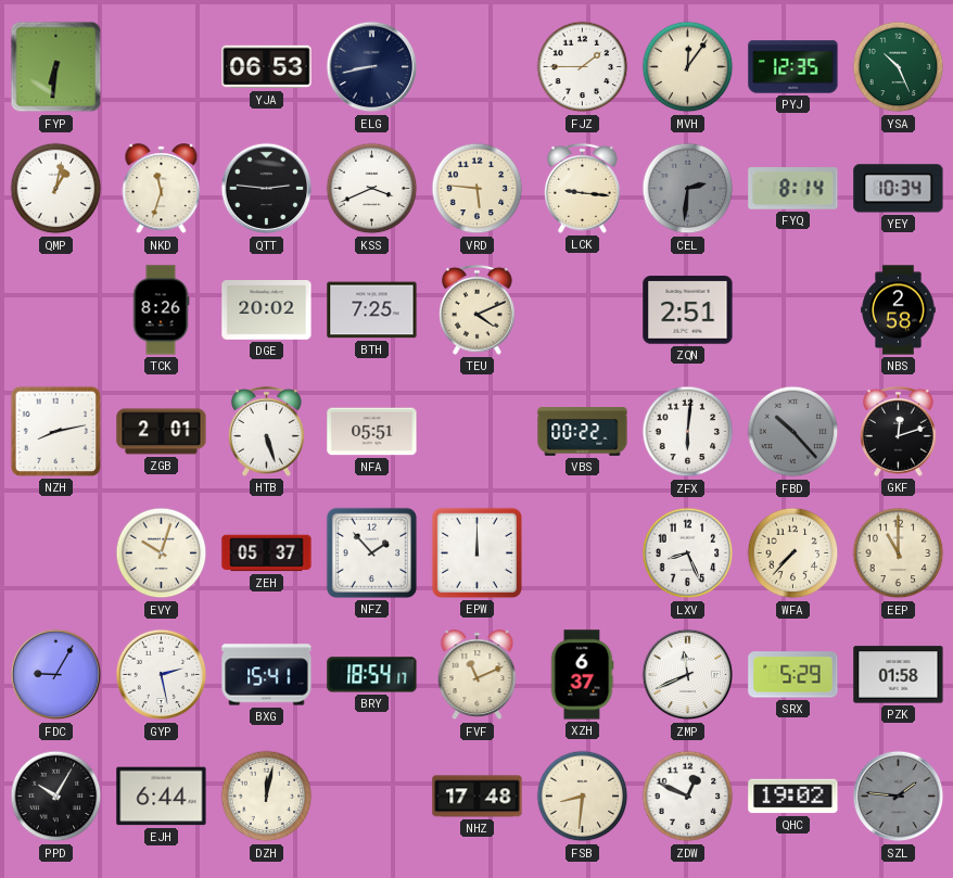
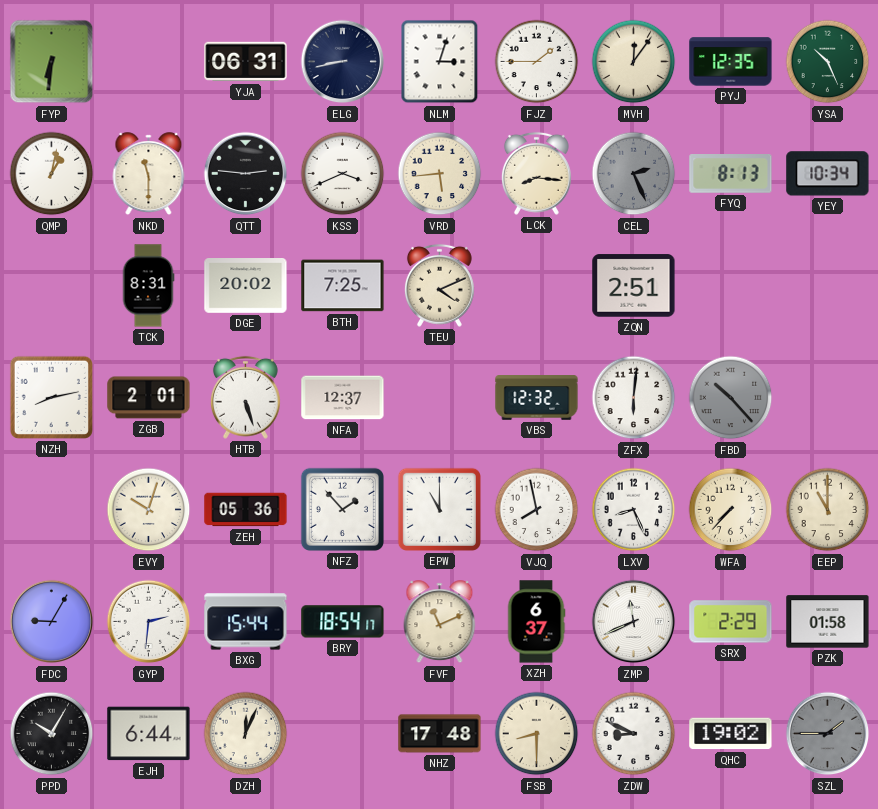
YJA: 06:53 -> 06:31
NLM: none -> 3:03
NKD: 11:33 -> 11:30
VRD: 5:46 -> 5:44
LCK: 9:16 -> 8:16
CEL: 2:31 -> 2:26
FYQ: 8:14 -> 8:13
TCK: 8:26 -> 8:31
NBS: 2:58 -> none
NFA: 05:51 -> 12:37
VBS: 00:22 -> 12:32
GKF: 12:12 -> none
ZEH: 05:37 -> 05:36
EPW: 12:00 -> 11:00
VJQ: none -> 7:58
GYP: 2:28 -> 2:31
BXG: 15:41 -> 15:44
SRX: 5:29 -> 2:29
DZH: 12:02 -> 12:04
FSB: 8:31 -> 8:30
ZDW: 12:49 -> 8:49
SZL: 1:46 -> 1:45
